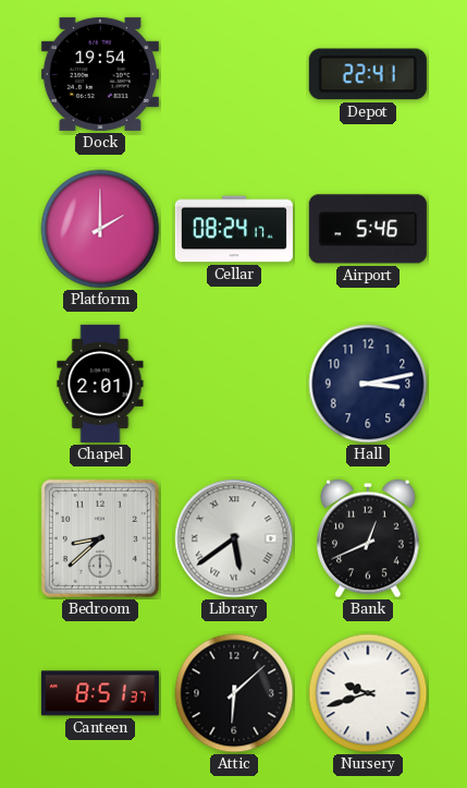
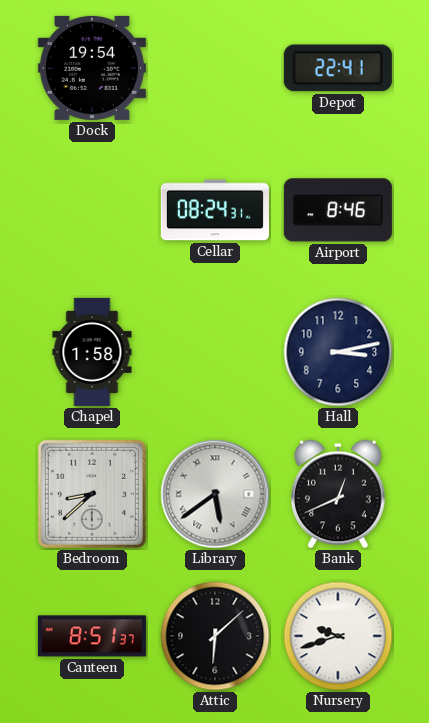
Platform: 2:00 -> none
Cellar: 08:24:17 -> 08:24:31
Airport: 5:46 -> 8:46
Chapel: 2:01 -> 1:58
